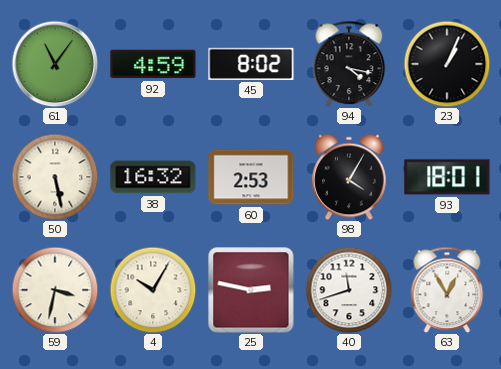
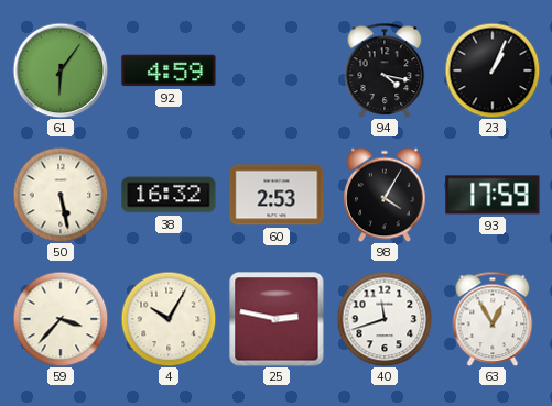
61: 11:06 -> 6:06
45: 8:02 -> none
93: 18:01 -> 17:59
59: 3:32 -> 3:37
